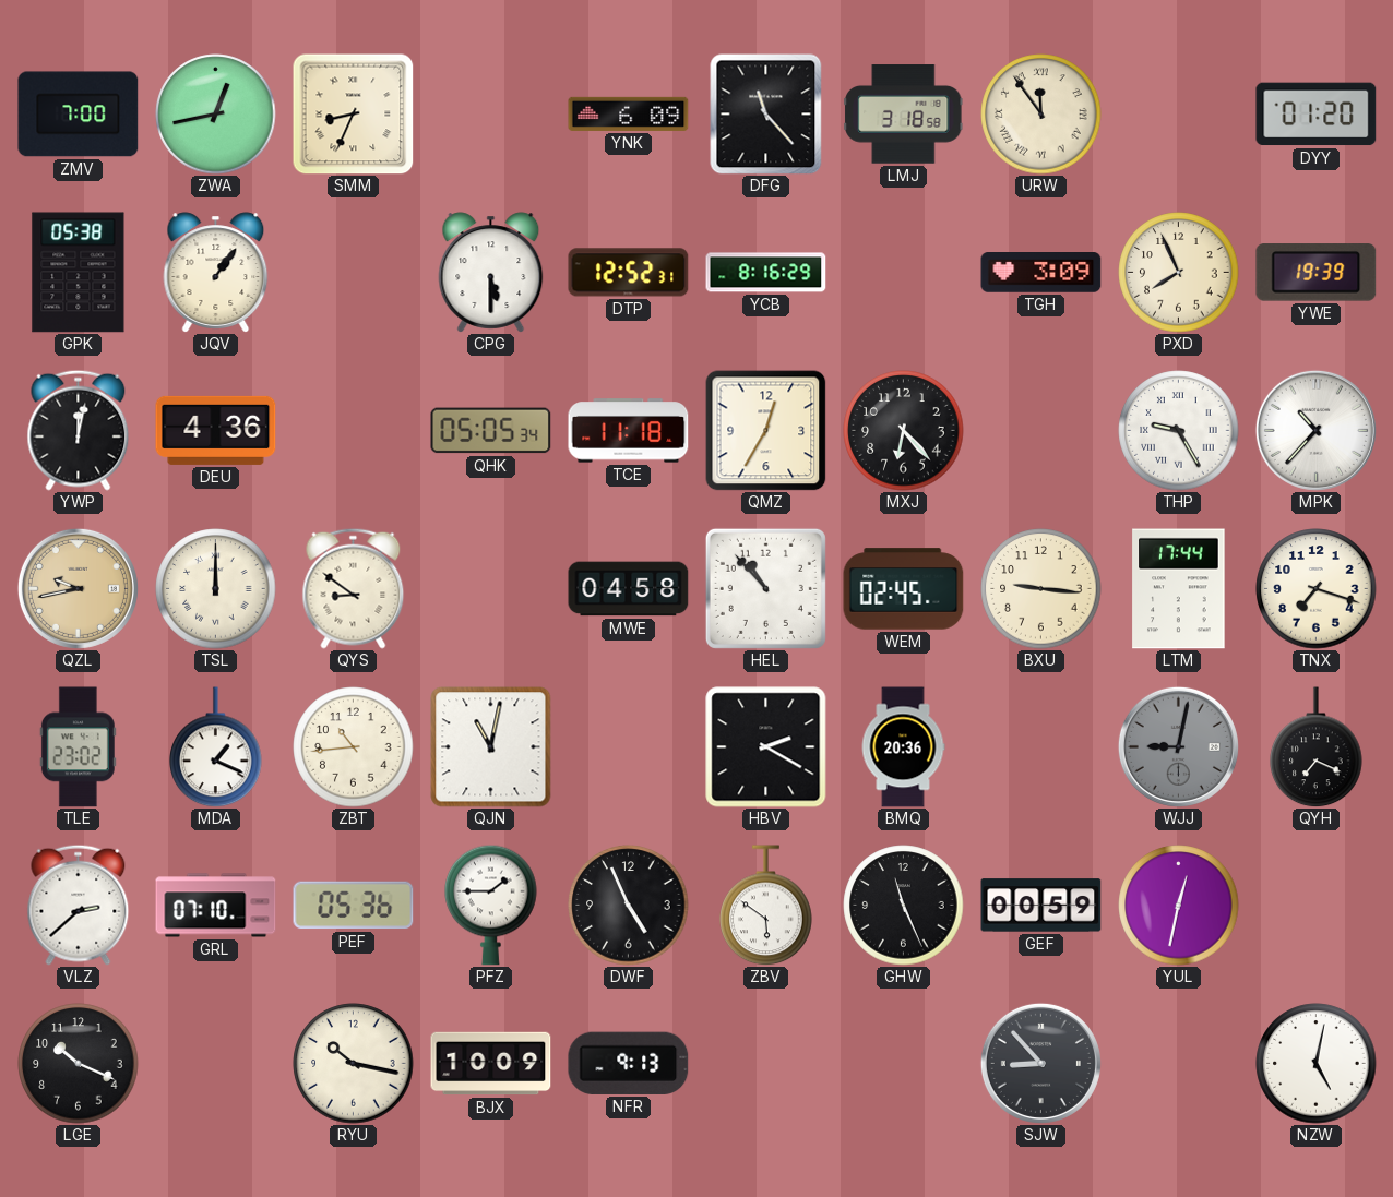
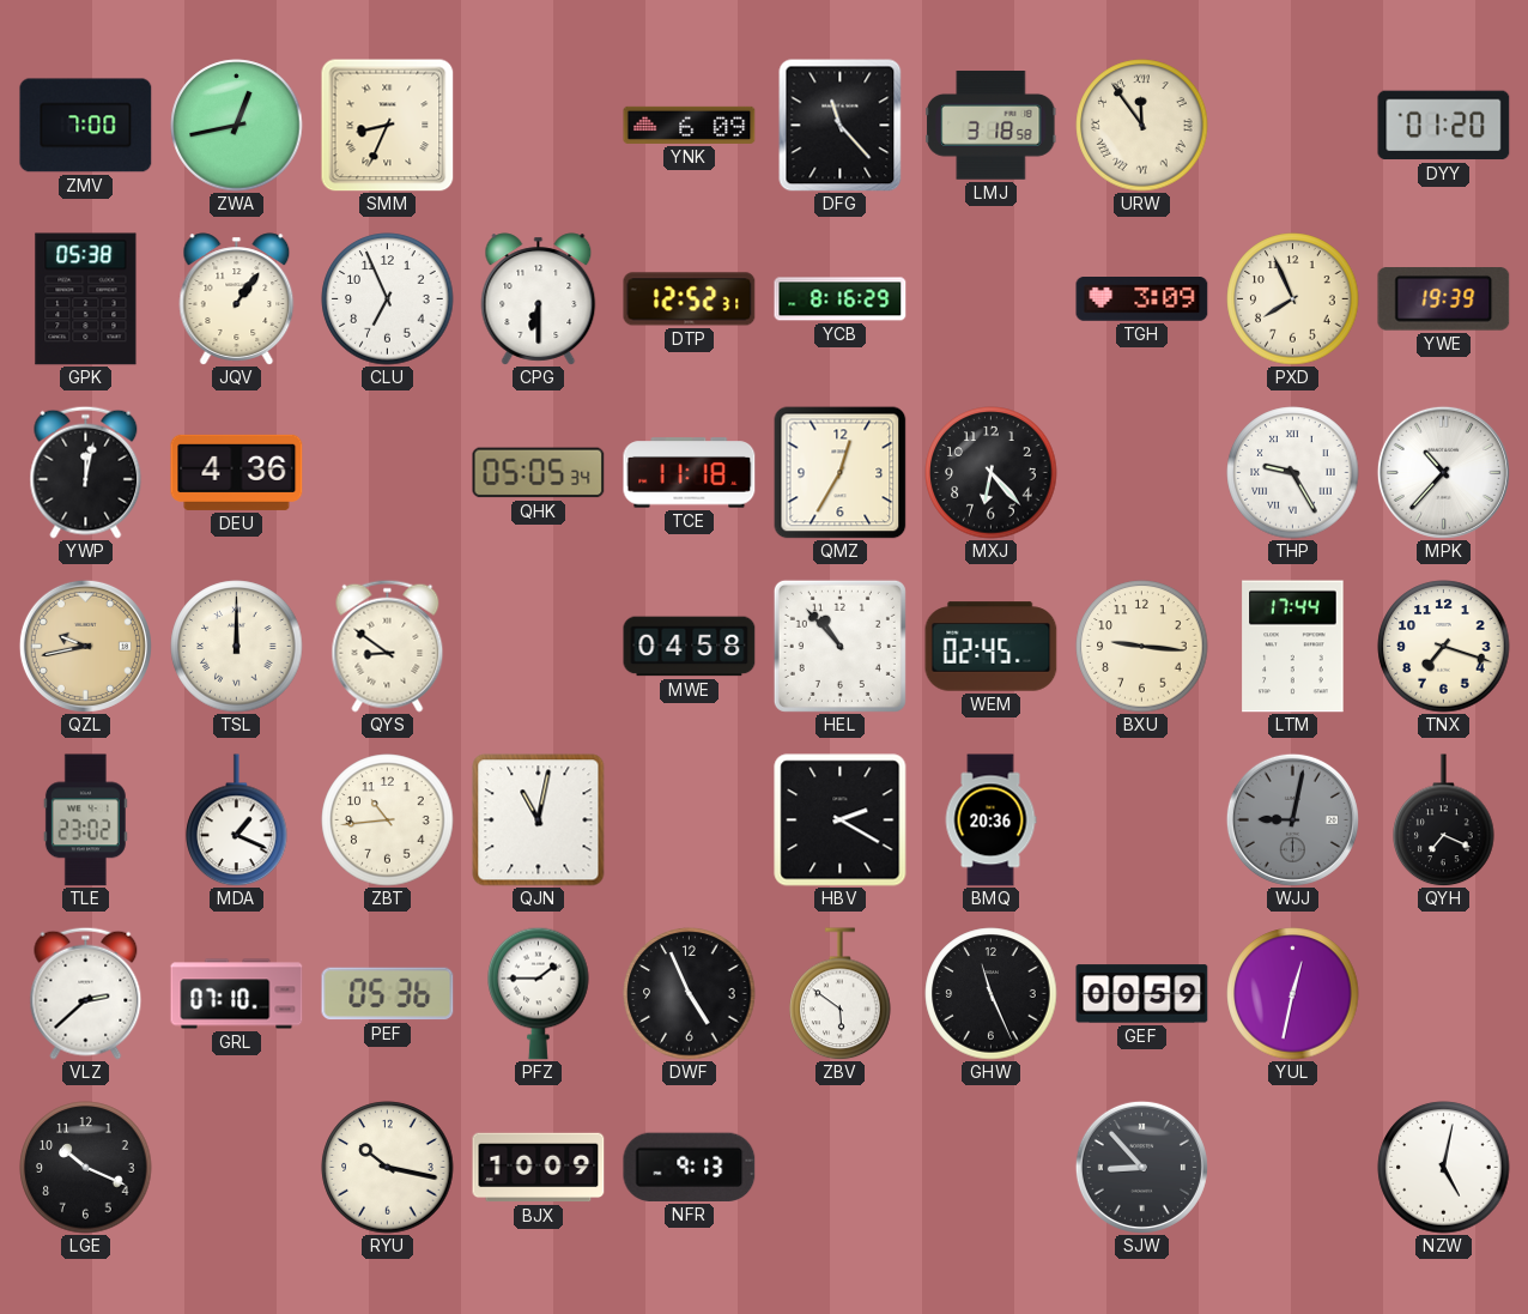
CLU: none -> 6:56
CPG: 5:30 -> 6:30
